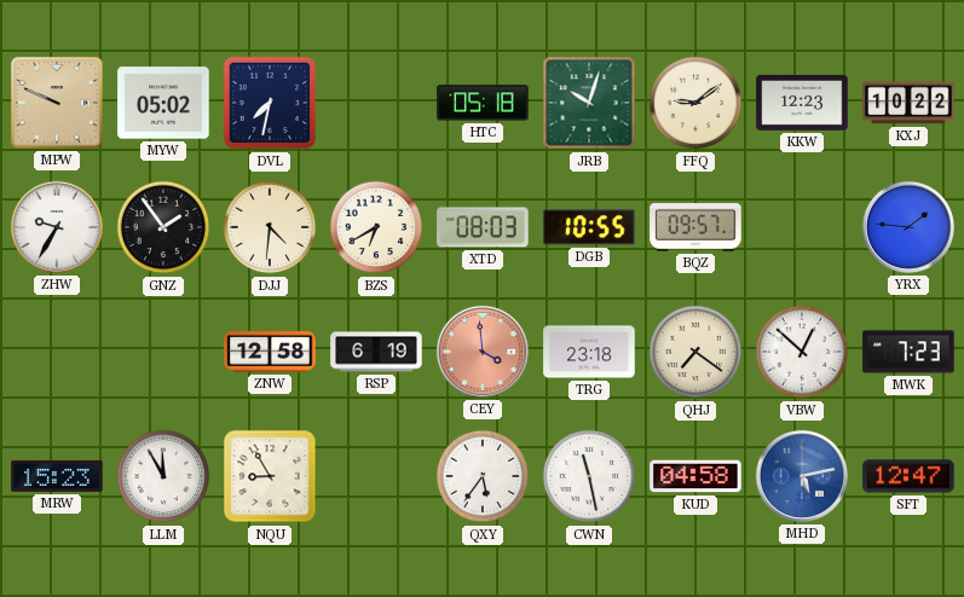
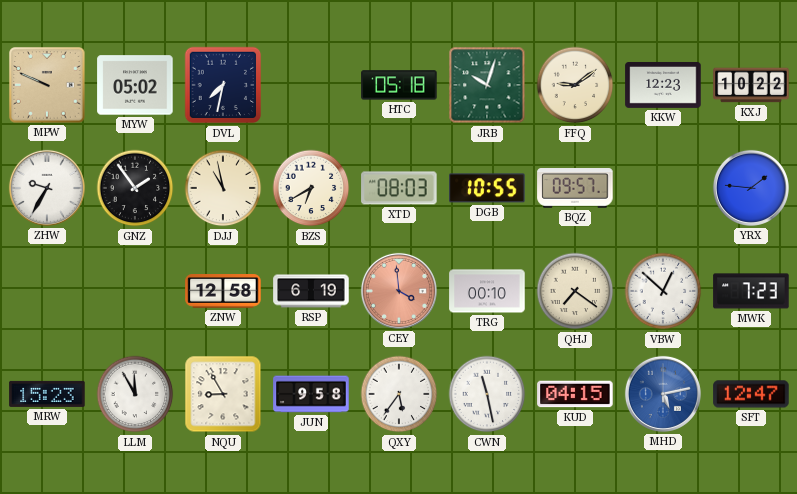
DJJ: 4:31 -> 10:58
TRG: 23:18 -> 00:10
JUN: none -> 9:58
KUD: 04:58 -> 04:15
